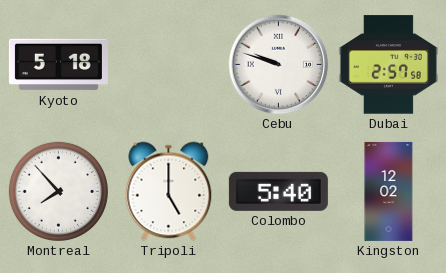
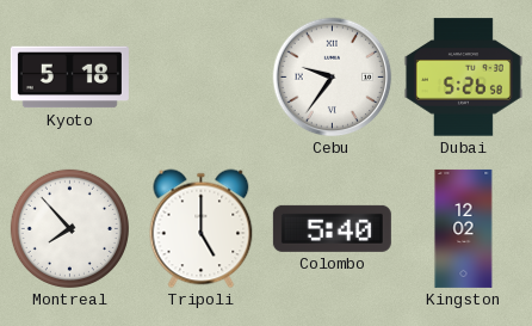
Cebu: 9:48 -> 9:36
Dubai: 2:57 -> 5:26
